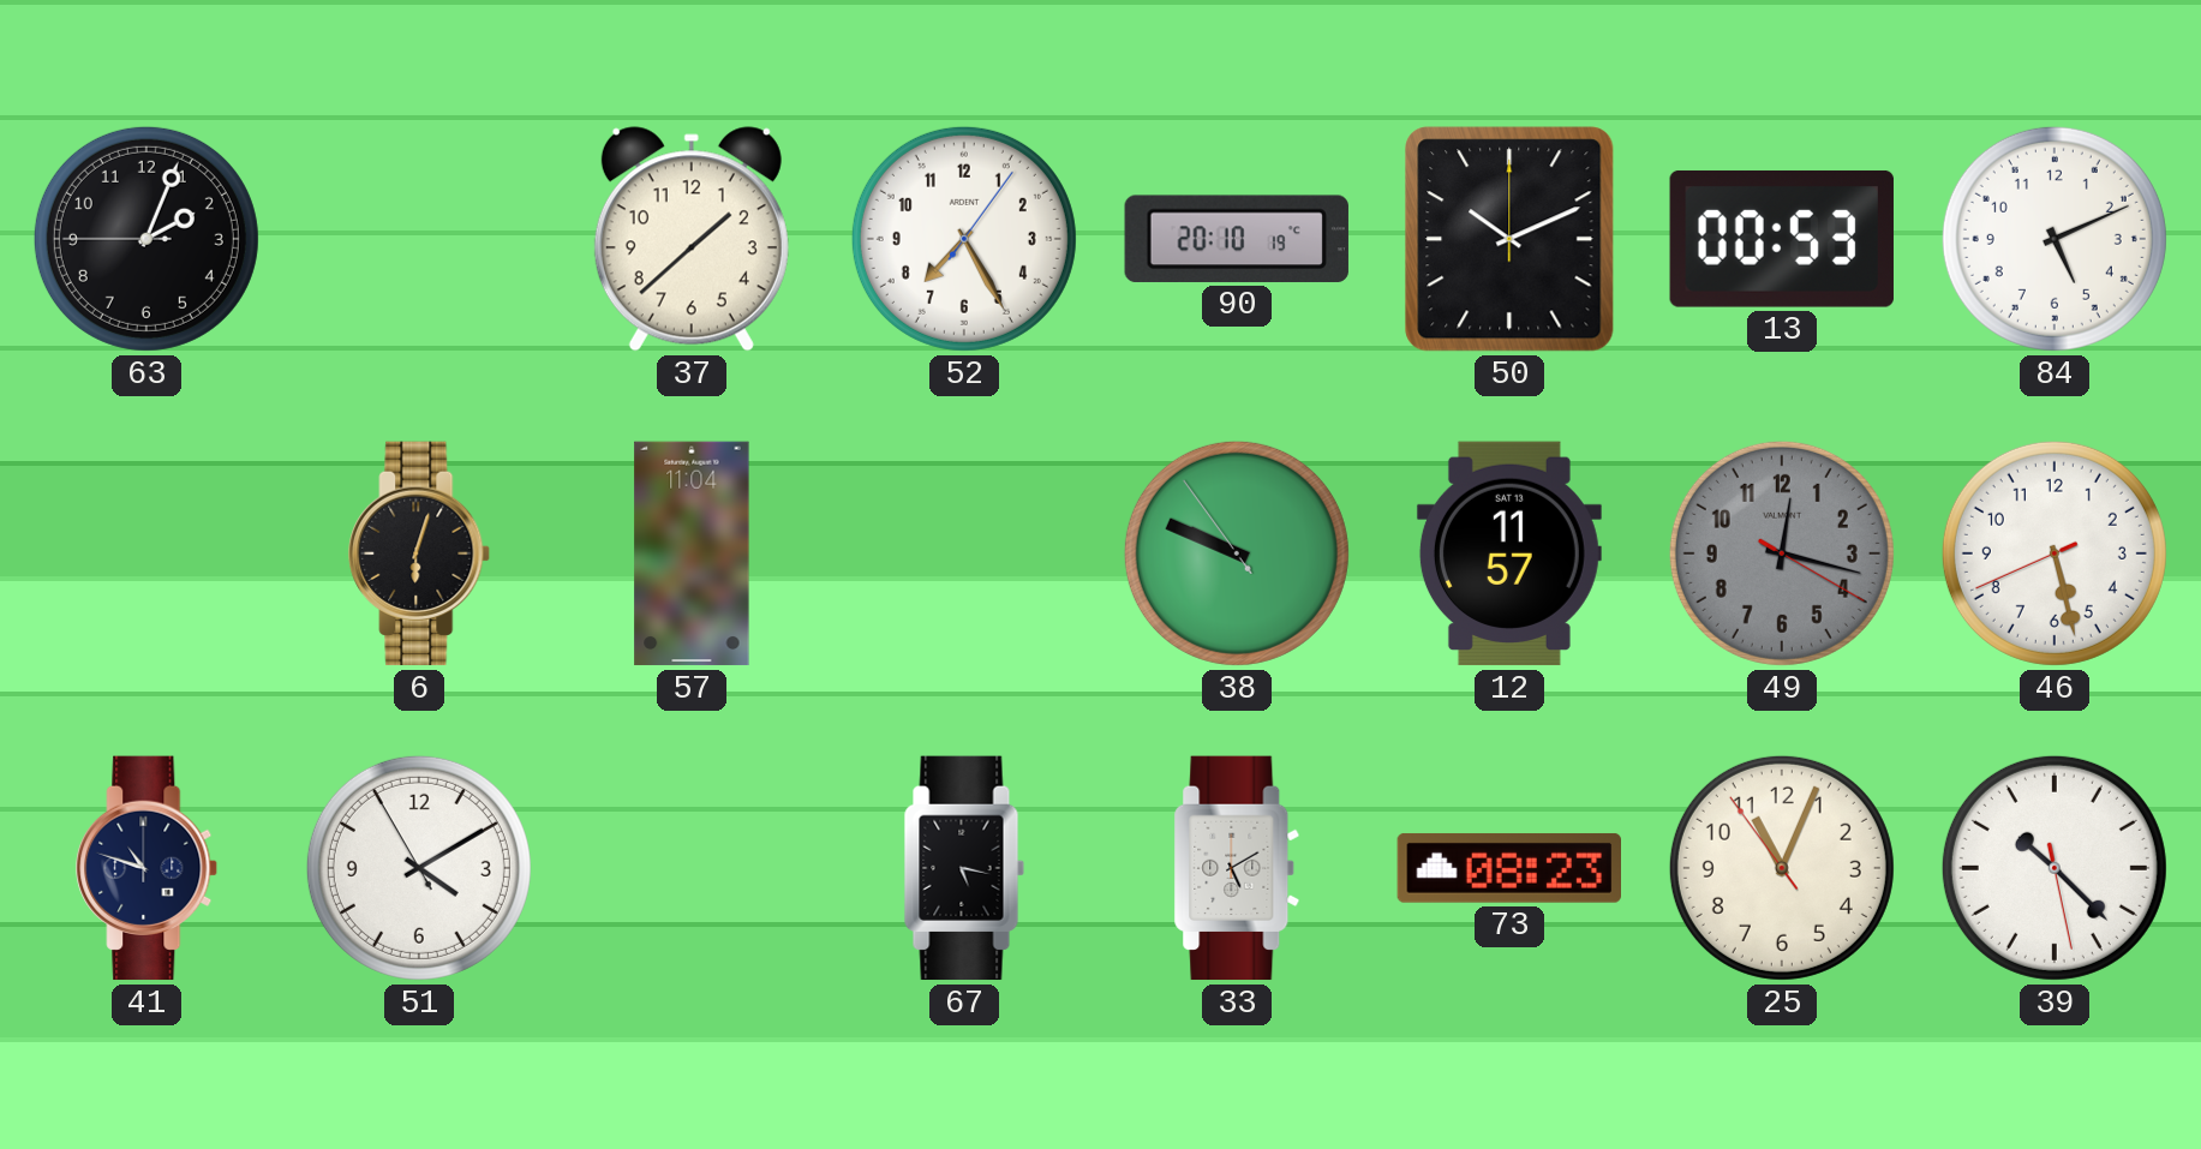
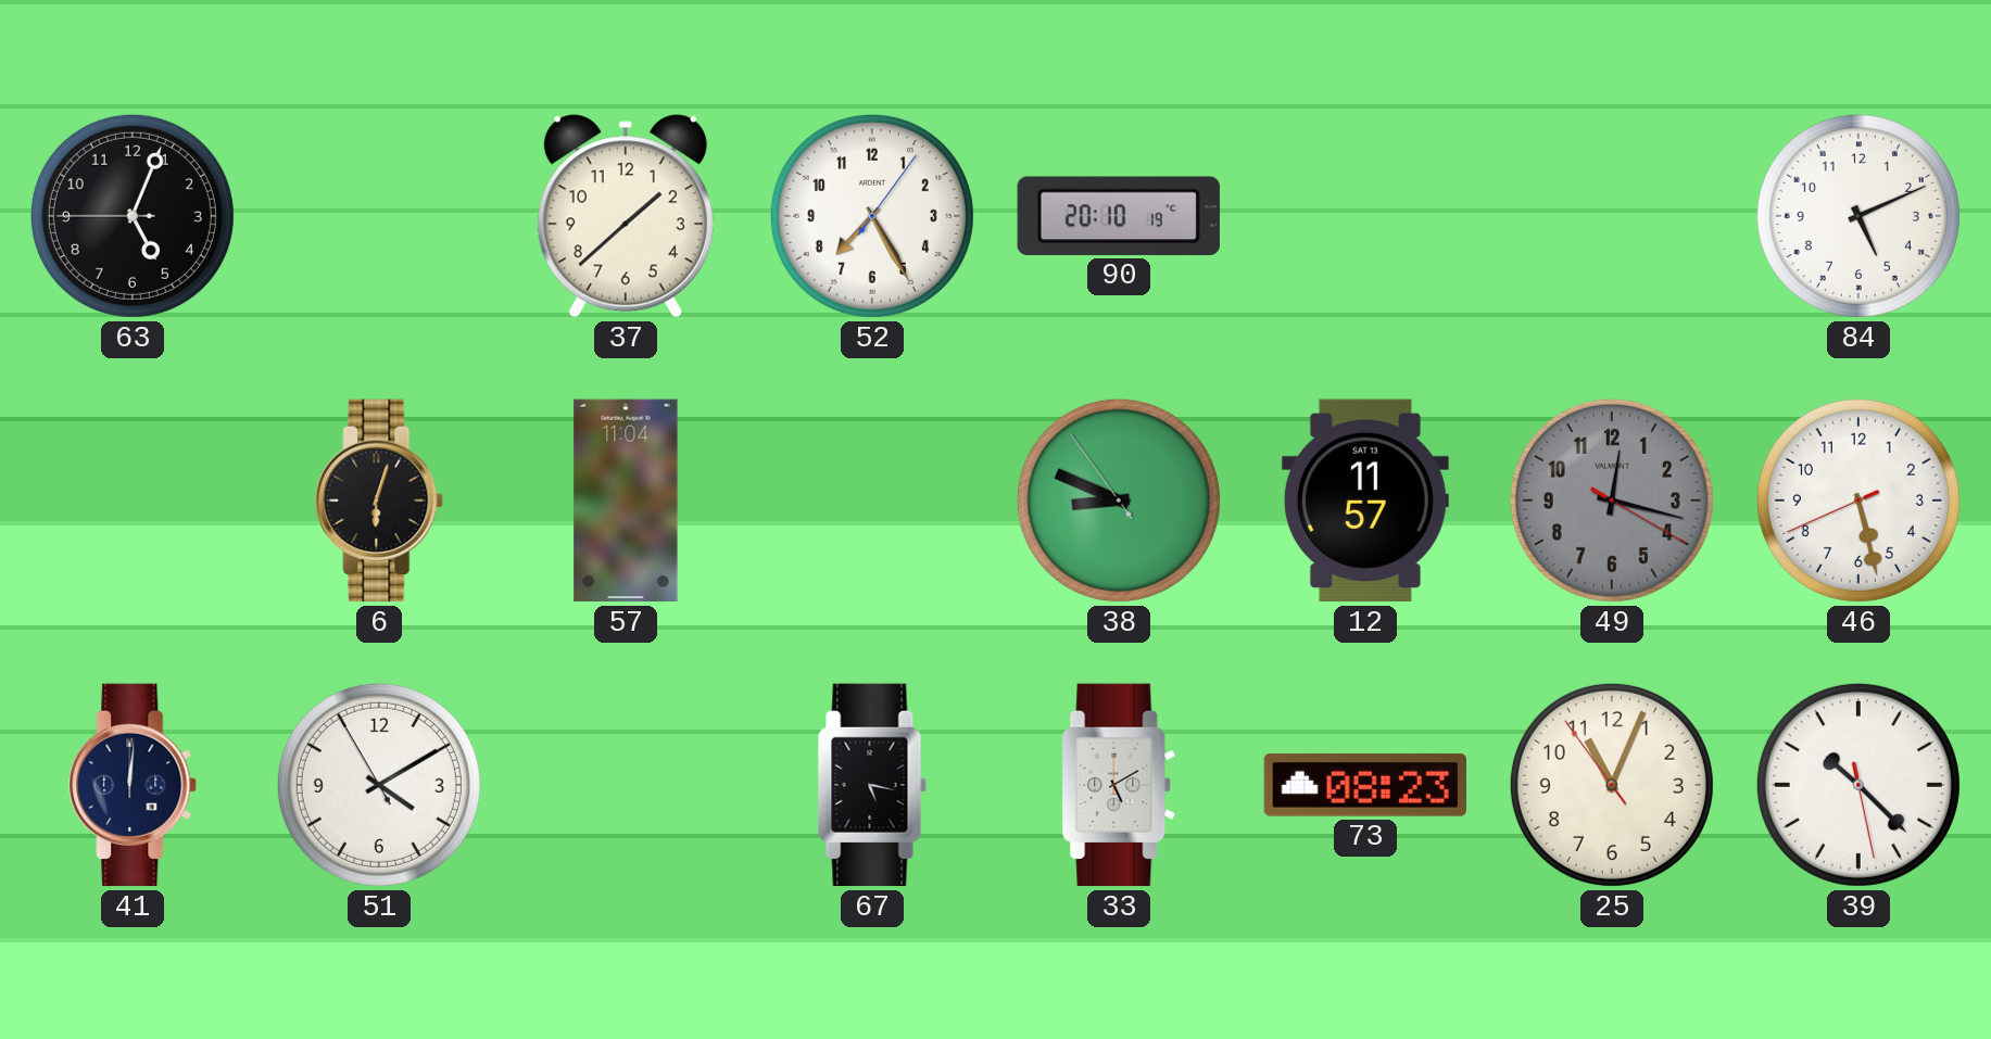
63: 2:03 -> 5:03
50: 10:11 -> none
13: 00:53 -> none
38: 9:48 -> 8:48
41: 10:48 -> 12:01
